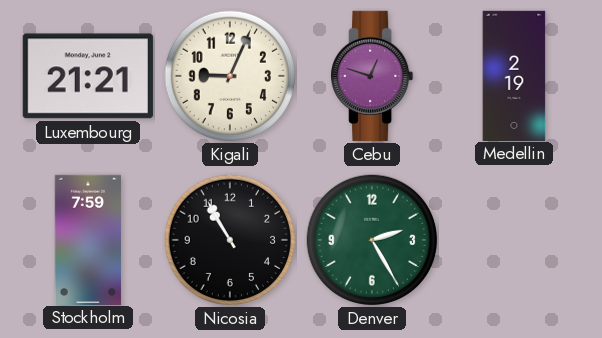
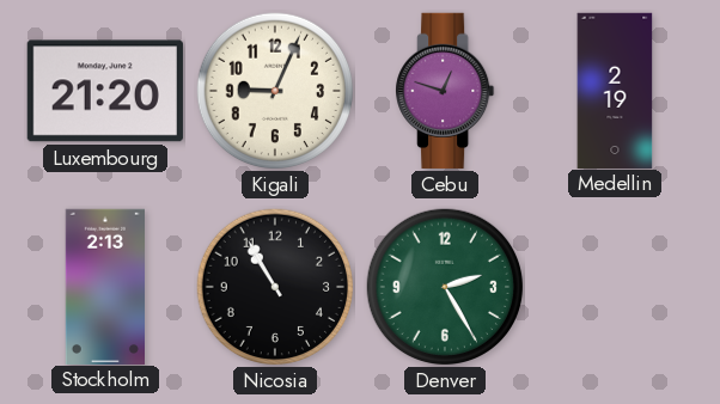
Luxembourg: 21:21 -> 21:20
Stockholm: 7:59 -> 2:13
